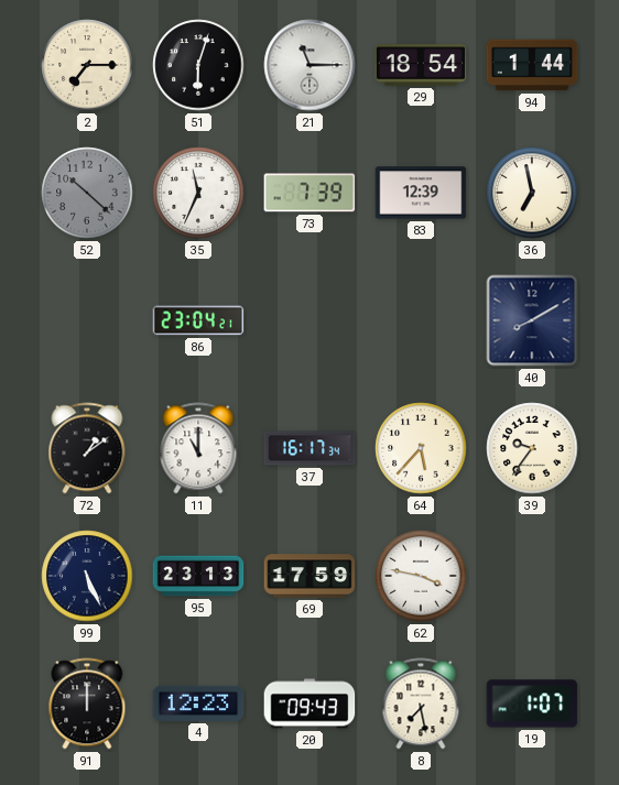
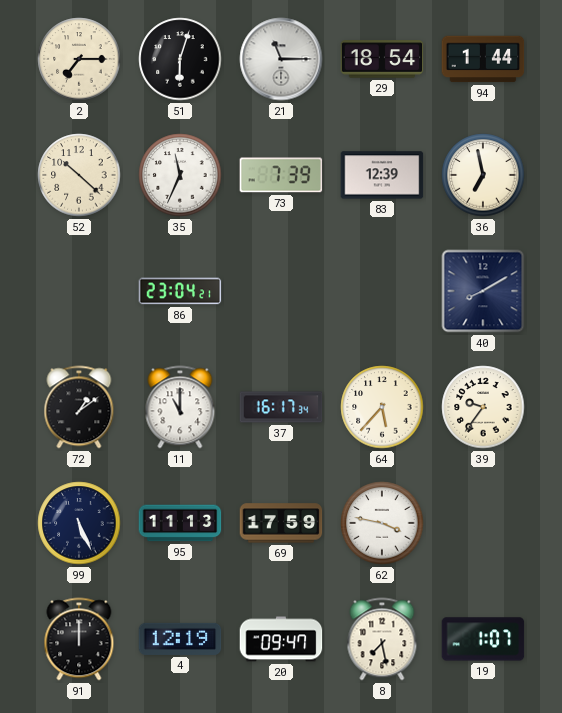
52 dial: grey -> cream
95: 23:13 -> 11:13
4: 12:23 -> 12:19
20: 09:43 -> 09:47
